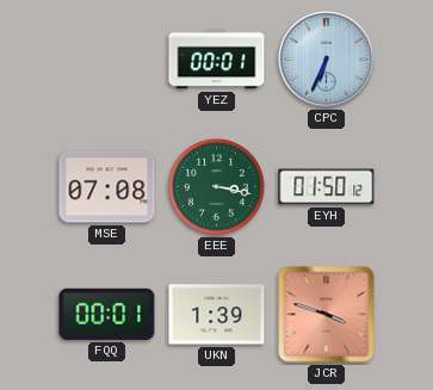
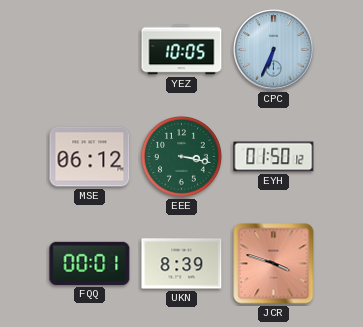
YEZ: 00:01 -> 10:05
MSE: 07:08 -> 06:12
UKN: 1:39 -> 8:39
